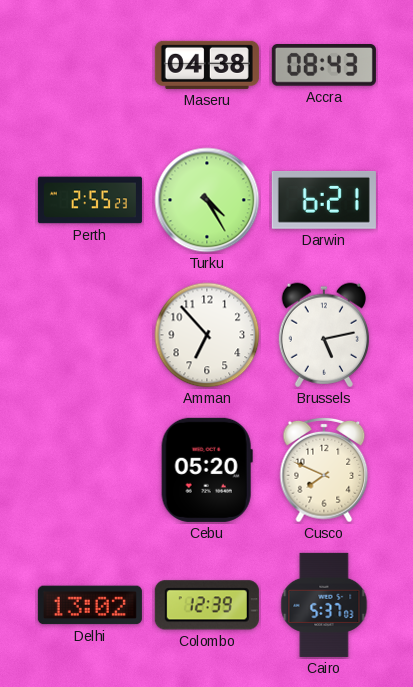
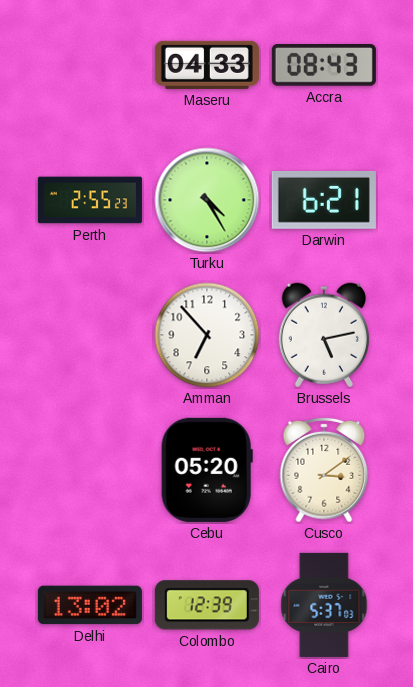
Maseru: 04:38 -> 04:33
Cusco: 7:49 -> 3:09
